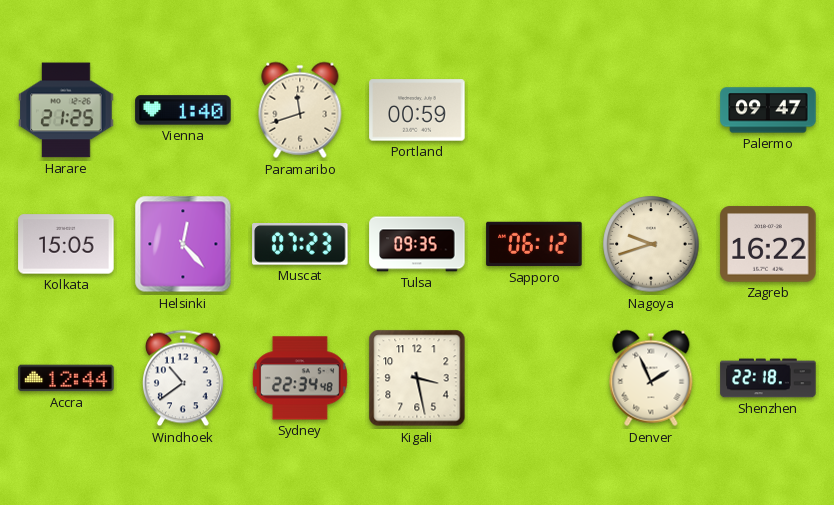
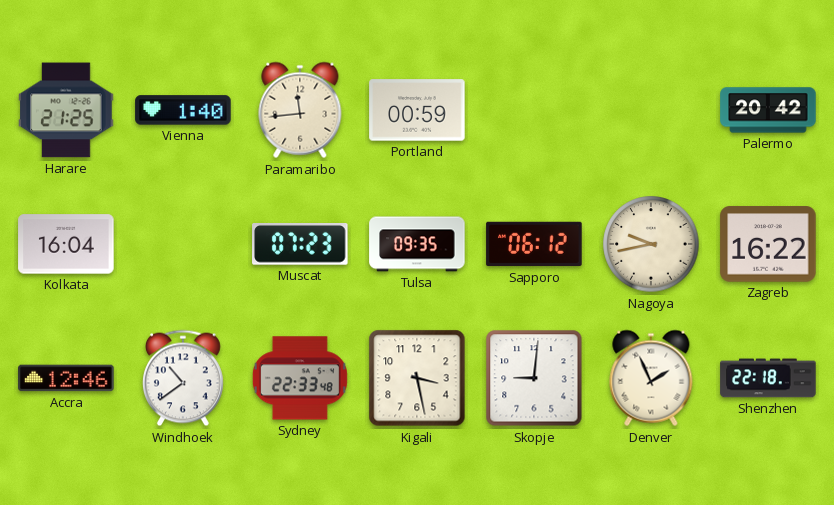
Paramaribo: 11:42 -> 11:44
Palermo: 09:47 -> 20:42
Kolkata: 15:05 -> 16:04
Helsinki: 12:23 -> none
Nagoya: 9:42 -> 9:43
Accra: 12:44 -> 12:46
Sydney: 22:34 -> 22:33
Skopje: none -> 9:01
